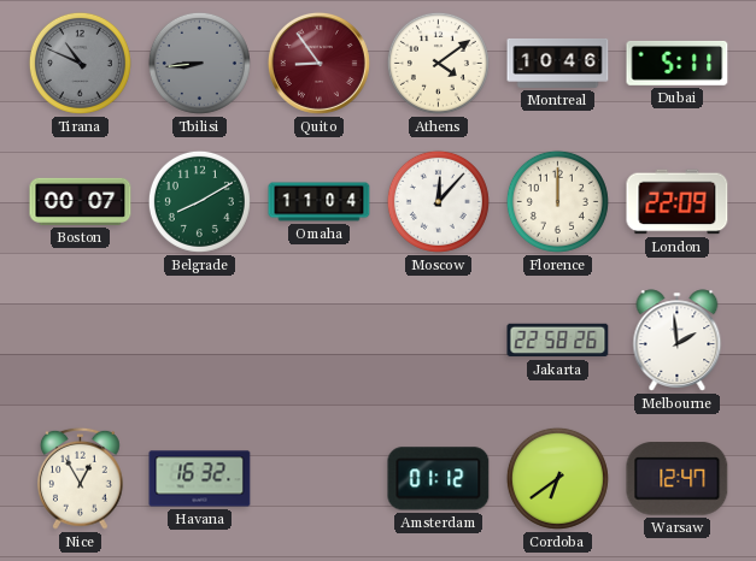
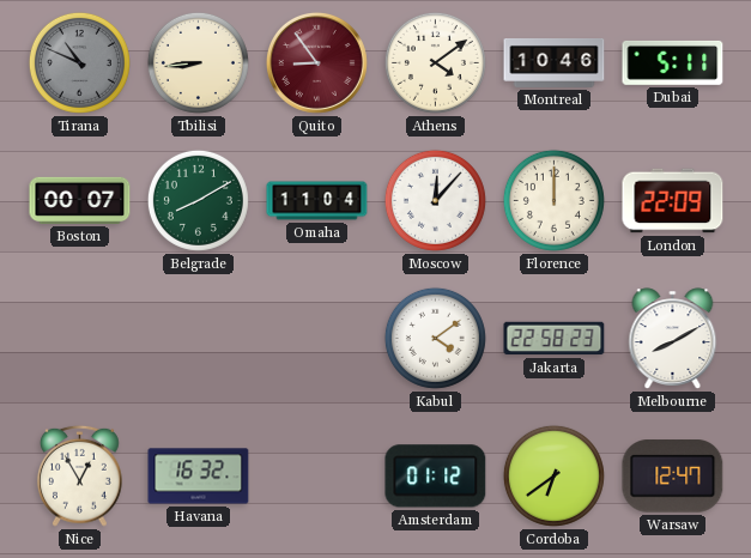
Tbilisi dial: grey -> cream
Kabul: none -> 4:09
Jakarta: 22:58:26 -> 22:58:23
Melbourne: 1:59 -> 8:10
